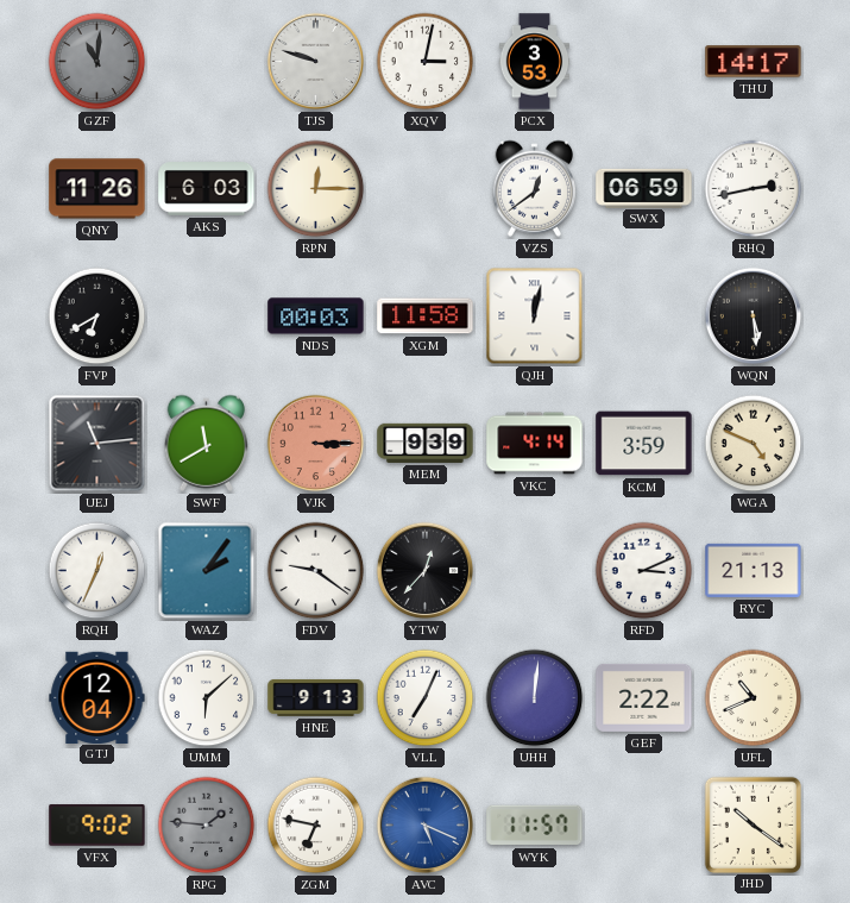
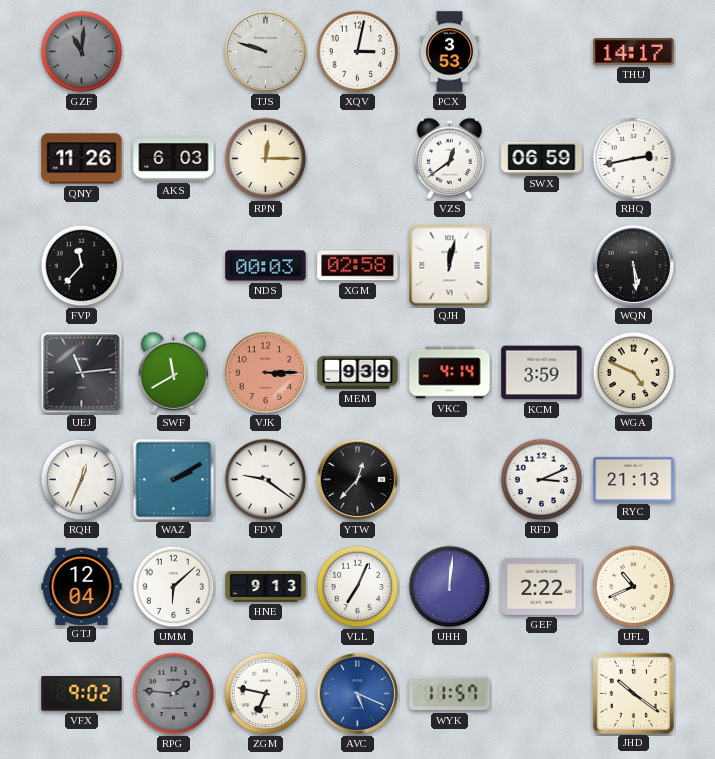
FVP: 6:40 -> 11:37
XGM: 11:58 -> 02:58
WAZ: 2:06 -> 2:10
